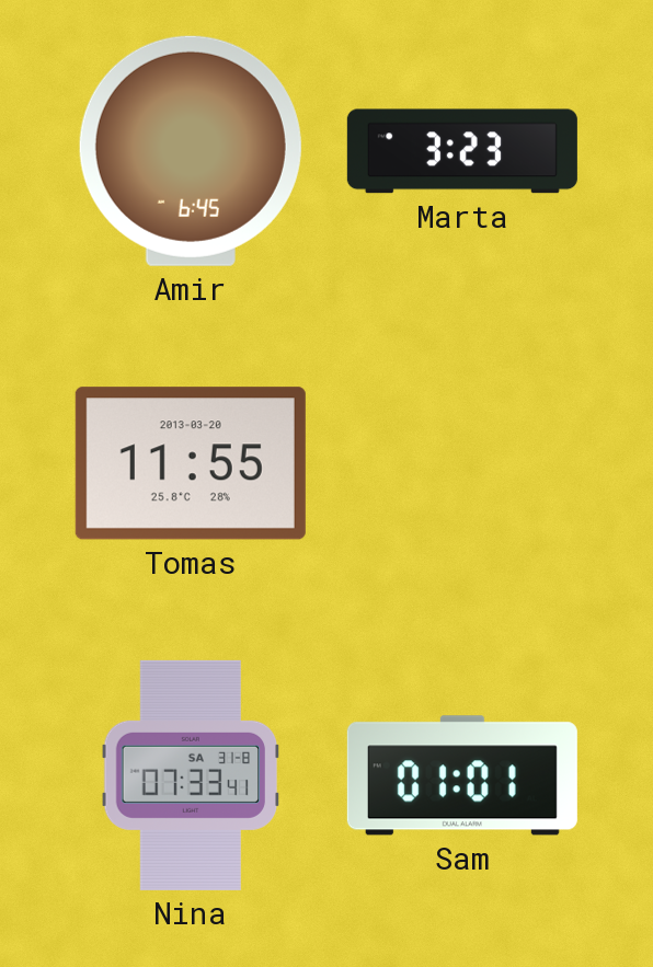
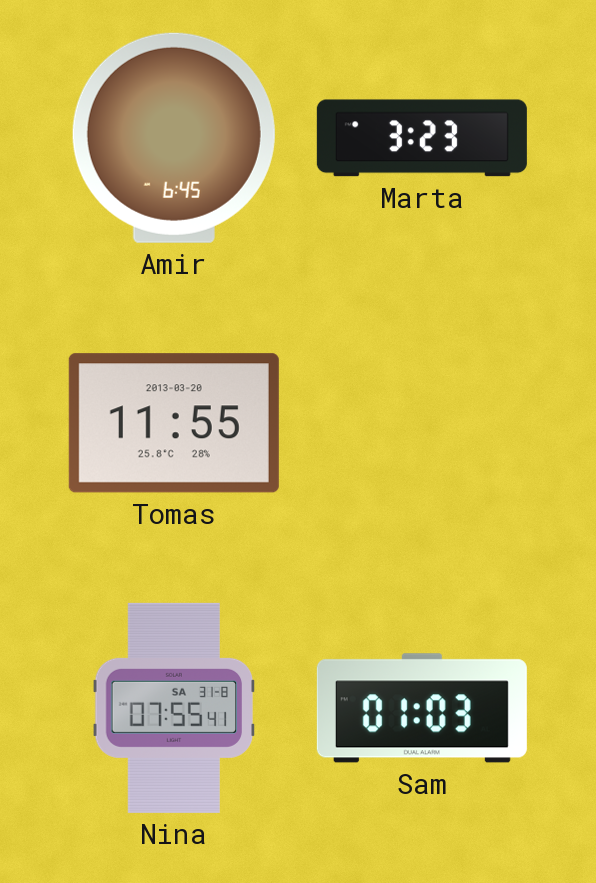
Nina: 07:33 -> 07:55
Sam: 01:01 -> 01:03
